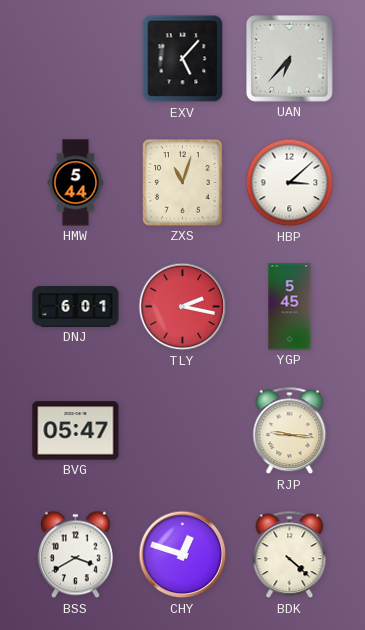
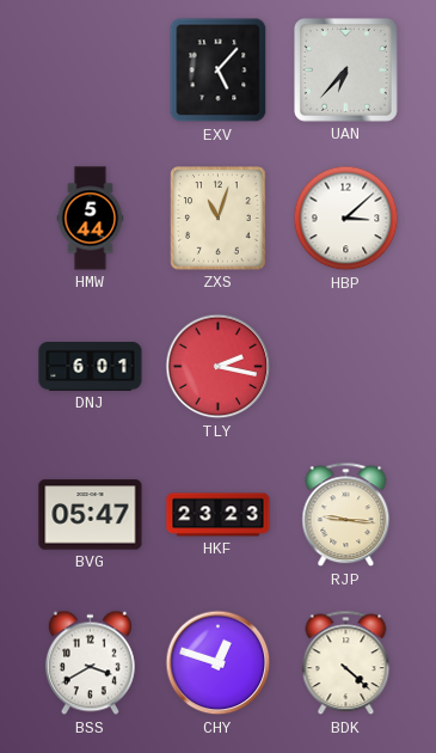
YGP: 5:45 -> none
HKF: none -> 23:23
